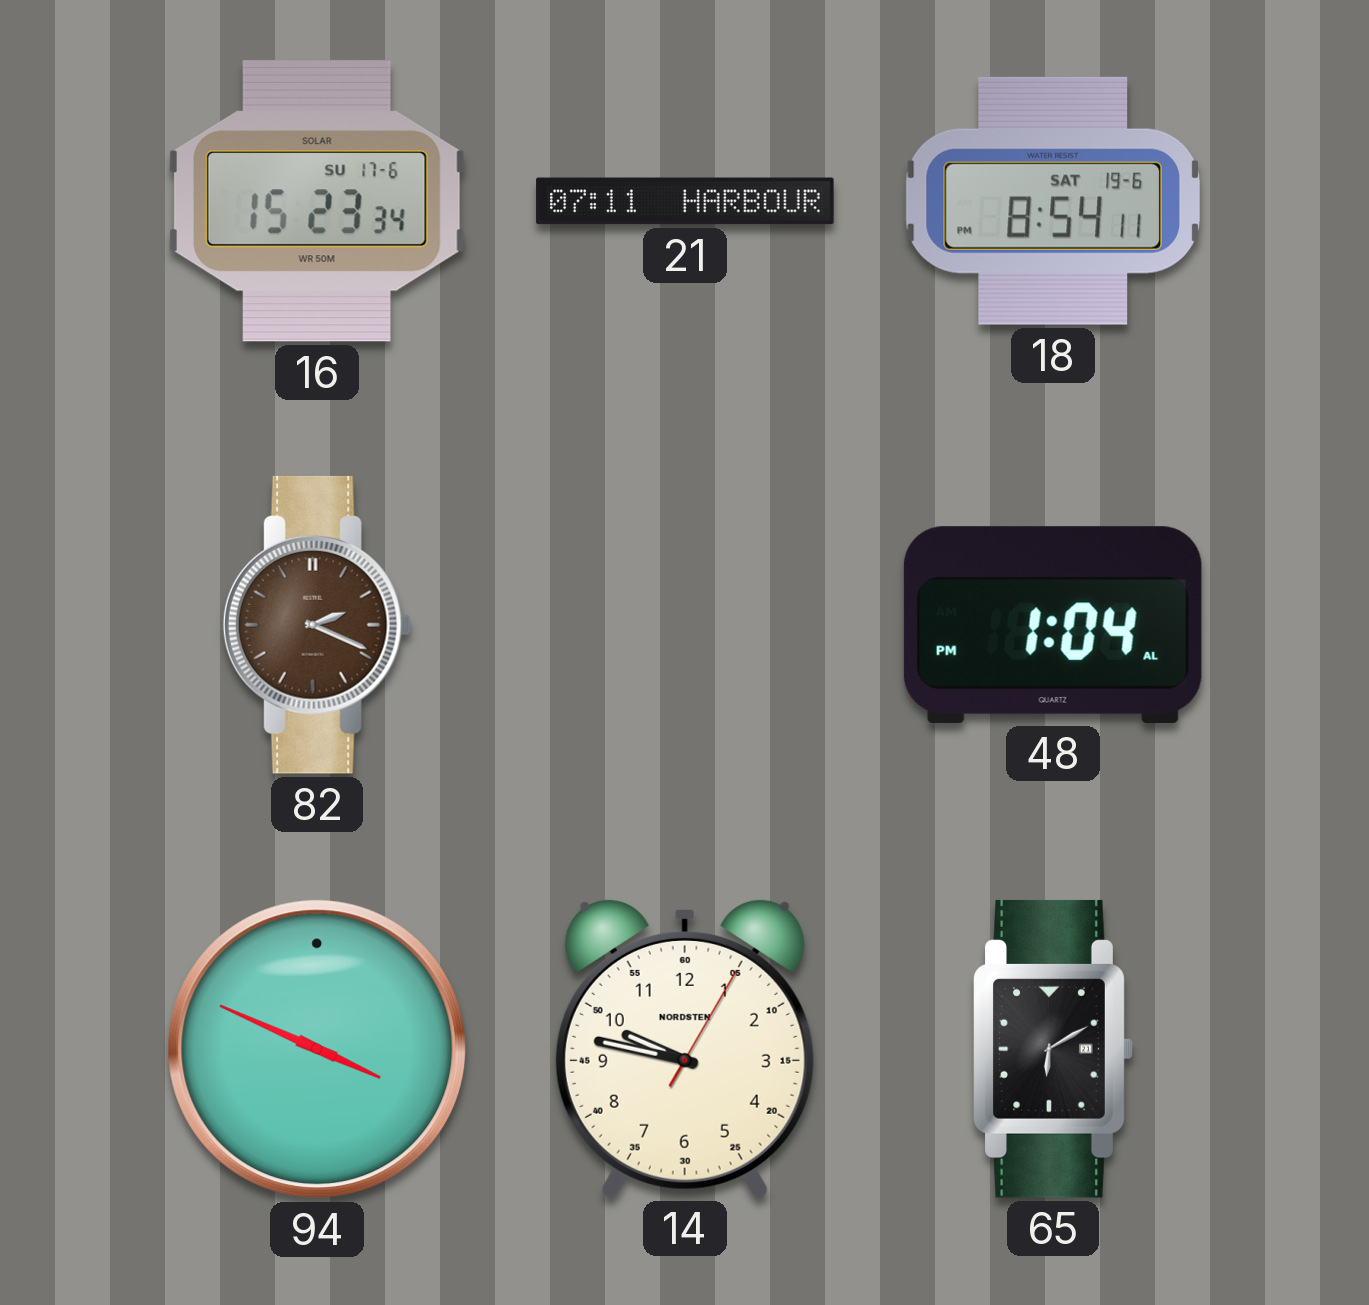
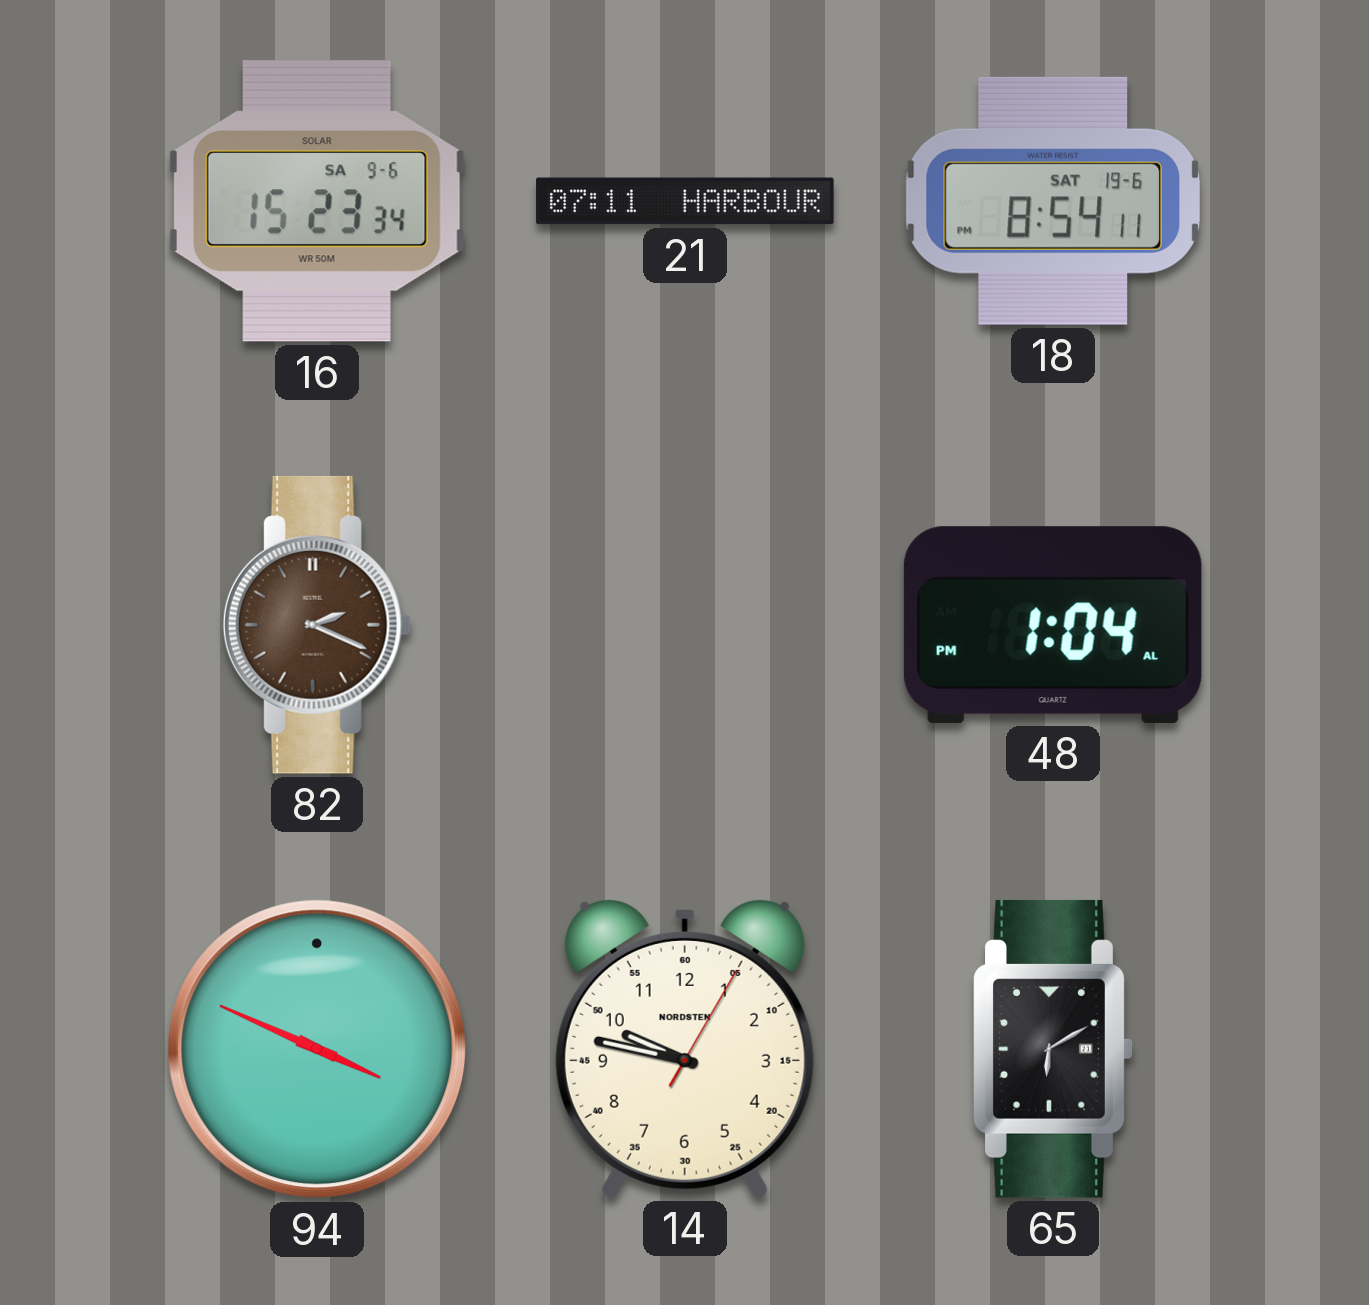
16 date: SU 17-6 -> SA 9-6
